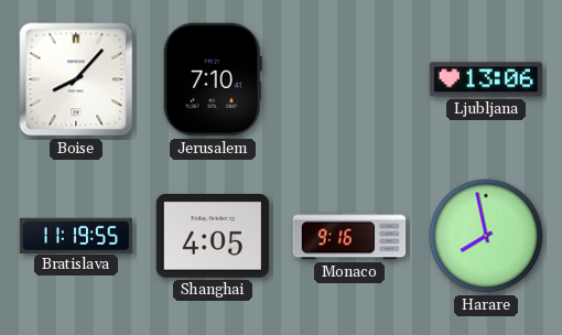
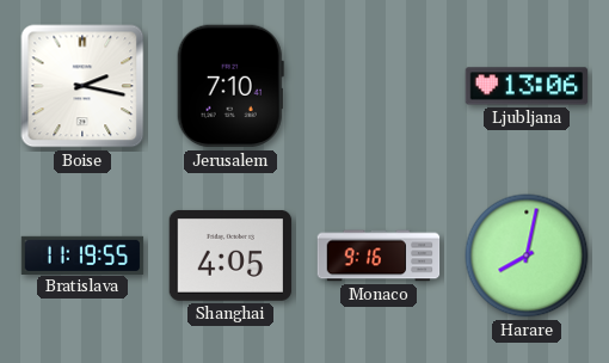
Boise: 8:07 -> 2:17
Harare: 7:58 -> 8:02
